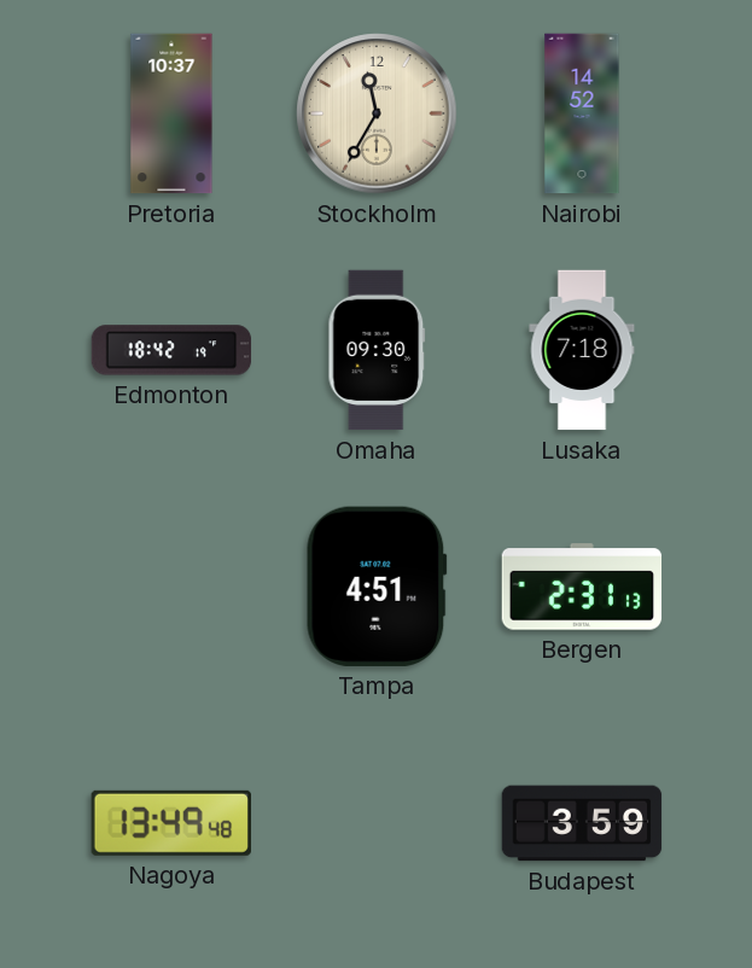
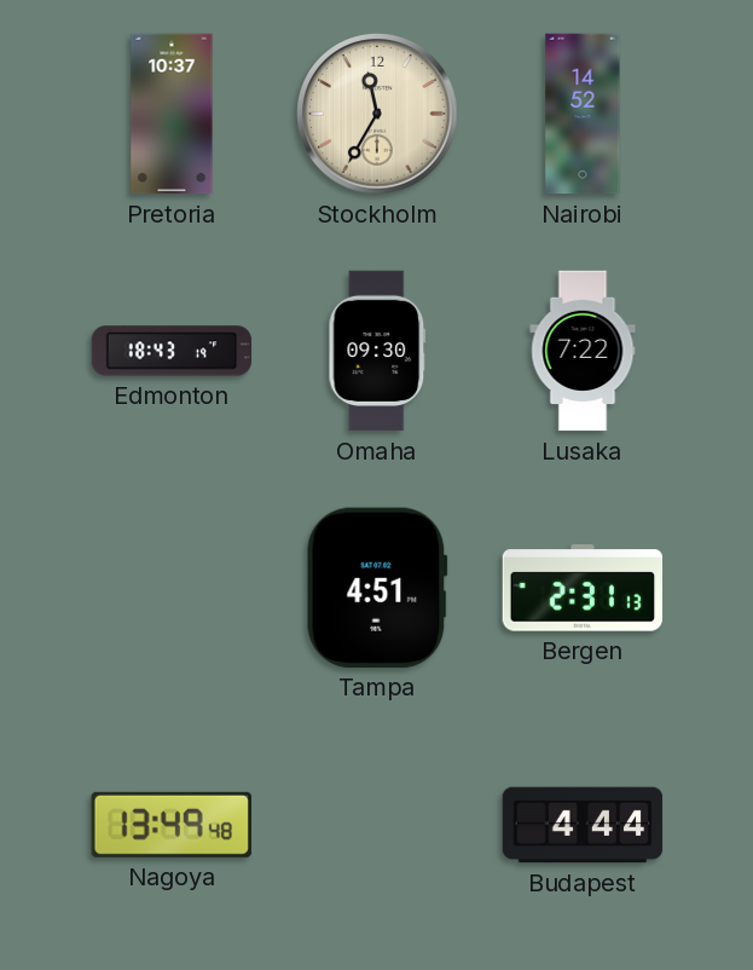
Edmonton: 18:42 -> 18:43
Lusaka: 7:18 -> 7:22
Budapest: 3:59 -> 4:44
